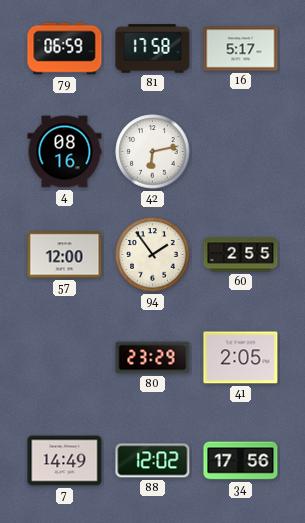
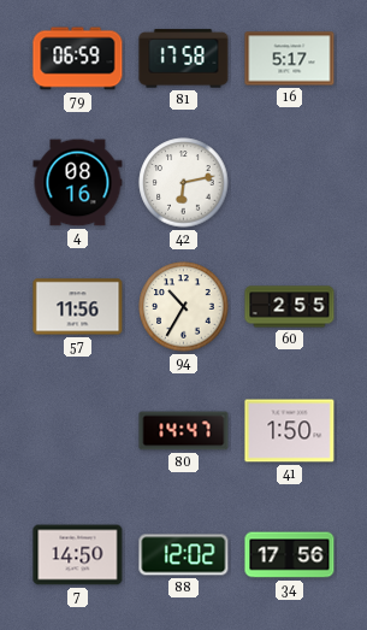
57: 12:00 -> 11:56
94: 1:54 -> 10:35
80: 23:29 -> 14:47
41: 2:05 -> 1:50
7: 14:49 -> 14:50
